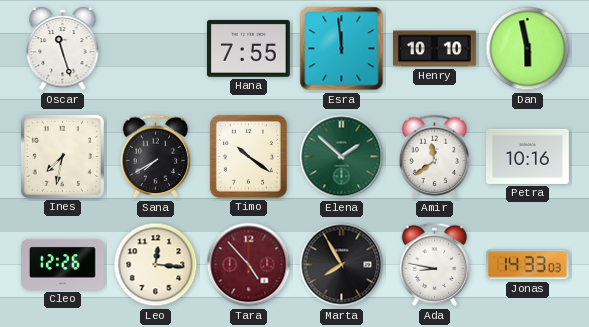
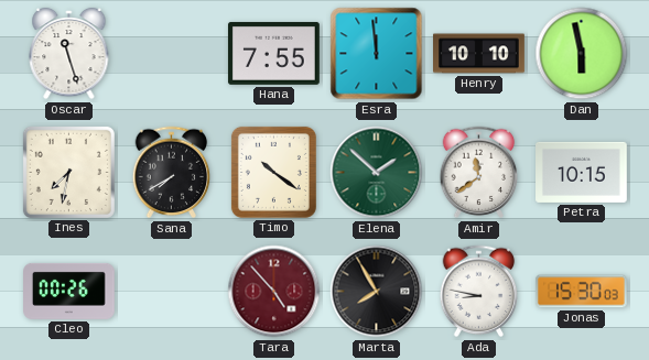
Petra: 10:16 -> 10:15
Cleo: 12:26 -> 00:26
Leo: 12:16 -> none
Jonas: 14:33 -> 15:30
